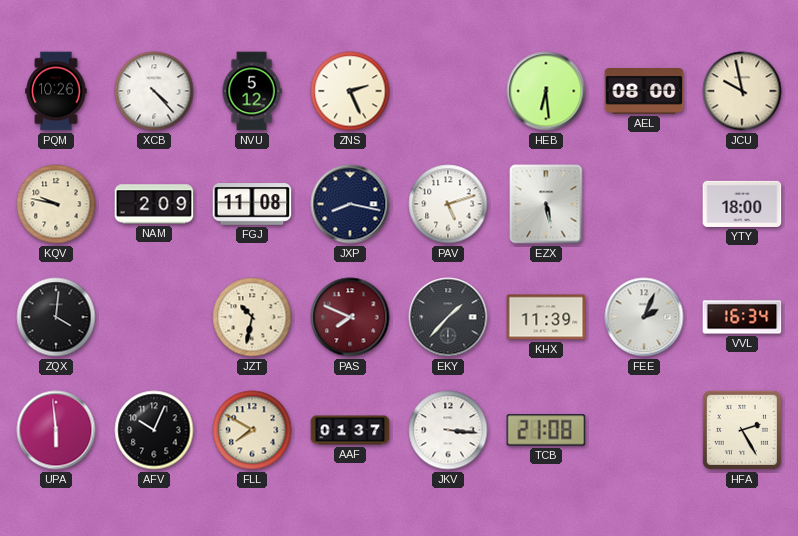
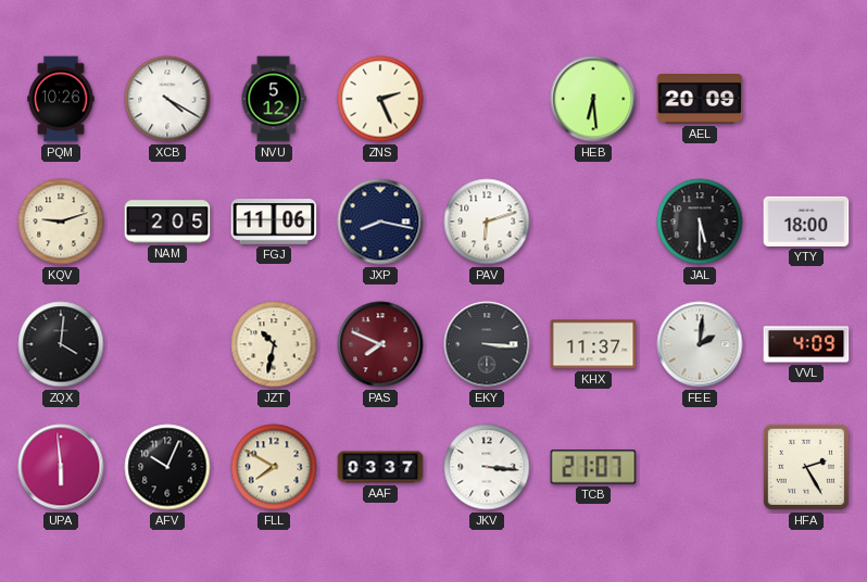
XCB: 4:23 -> 4:20
AEL: 08:00 -> 20:09
JCU: 9:58 -> none
KQV: 9:47 -> 9:12
NAM: 2:09 -> 2:05
FGJ: 11:08 -> 11:06
PAV: 5:12 -> 6:12
EZX: 5:28 -> none
JAL: none -> 5:30
EKY: 1:37 -> 3:16
KHX: 11:39 -> 11:37
FEE: 2:04 -> 2:01
VVL: 16:34 -> 4:09
AAF: 01:37 -> 03:37
TCB: 21:08 -> 21:07
